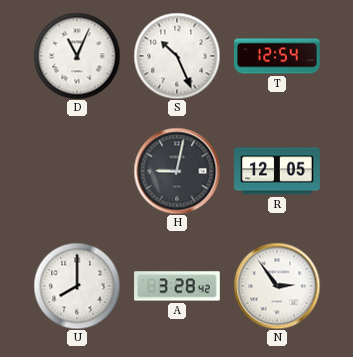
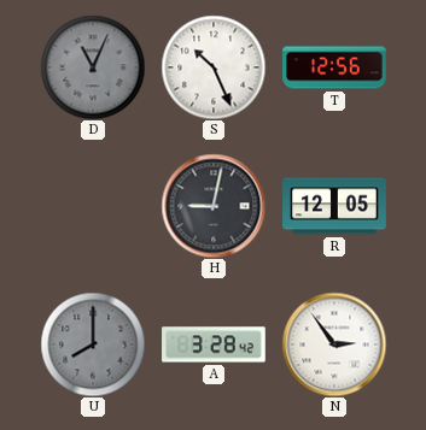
D dial: white -> grey
T: 12:54 -> 12:56
U dial: white -> grey
